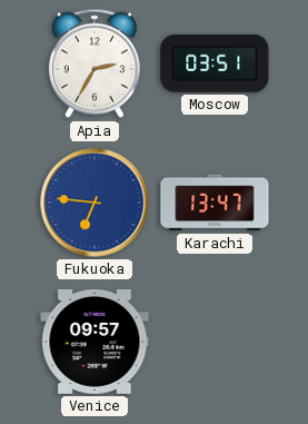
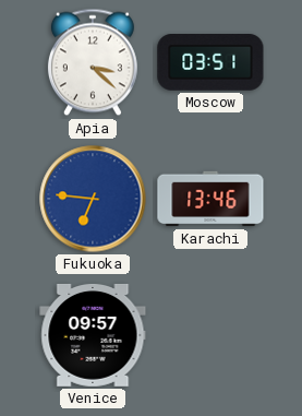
Apia: 2:35 -> 3:22
Karachi: 13:47 -> 13:46
